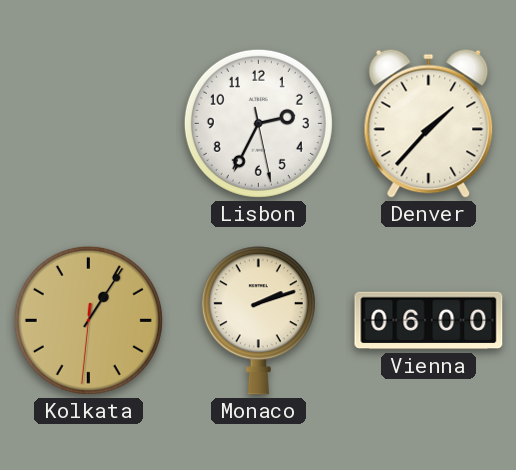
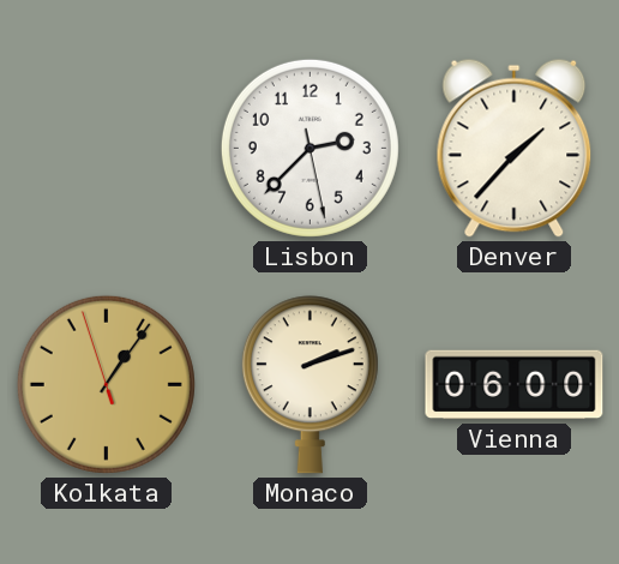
Lisbon: 2:34 -> 2:37
Kolkata: 1:05:31 -> 1:05:57
